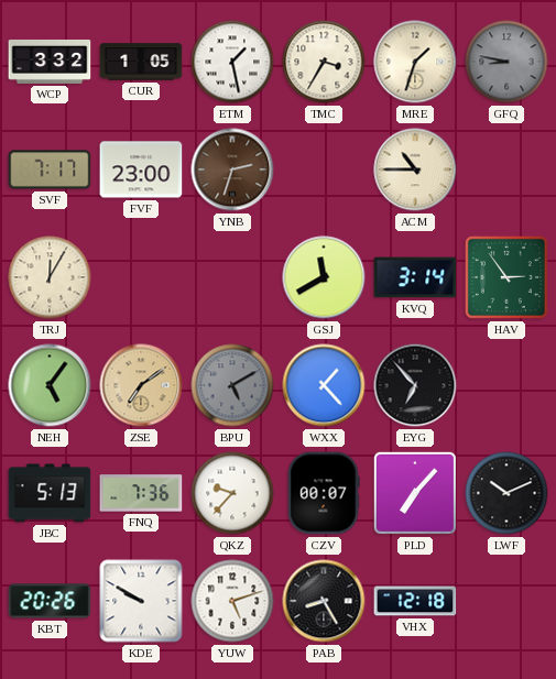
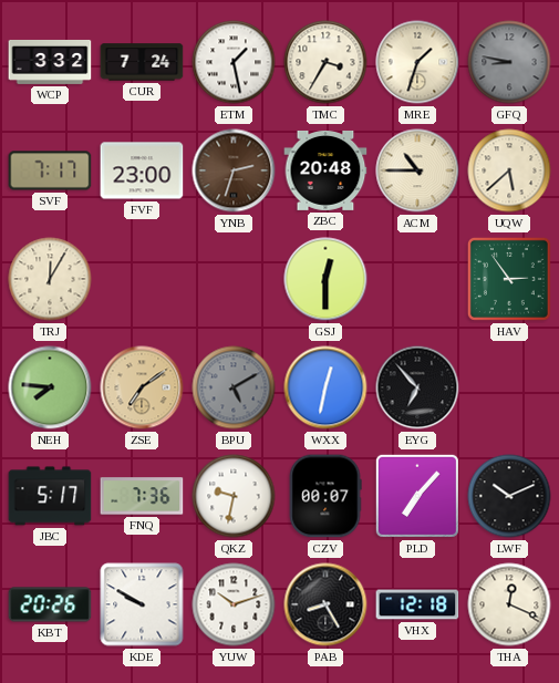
CUR: 1:05 -> 7:24
ZBC: none -> 20:48
UQW: none -> 5:38
GSJ: 11:40 -> 12:30
KVQ: 3:14 -> none
NEH: 5:06 -> 7:46
WXX: 1:23 -> 12:32
JBC: 5:13 -> 5:17
QKZ: 9:37 -> 9:32
YUW: 5:12 -> 10:12
THA: none -> 12:19
